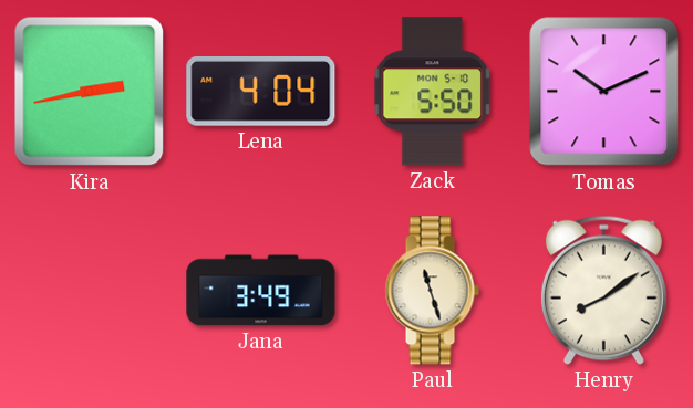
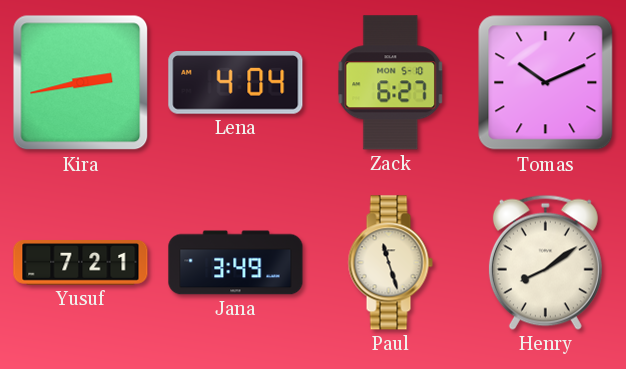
Zack: 5:50 -> 6:27
Yusuf: none -> 7:21
